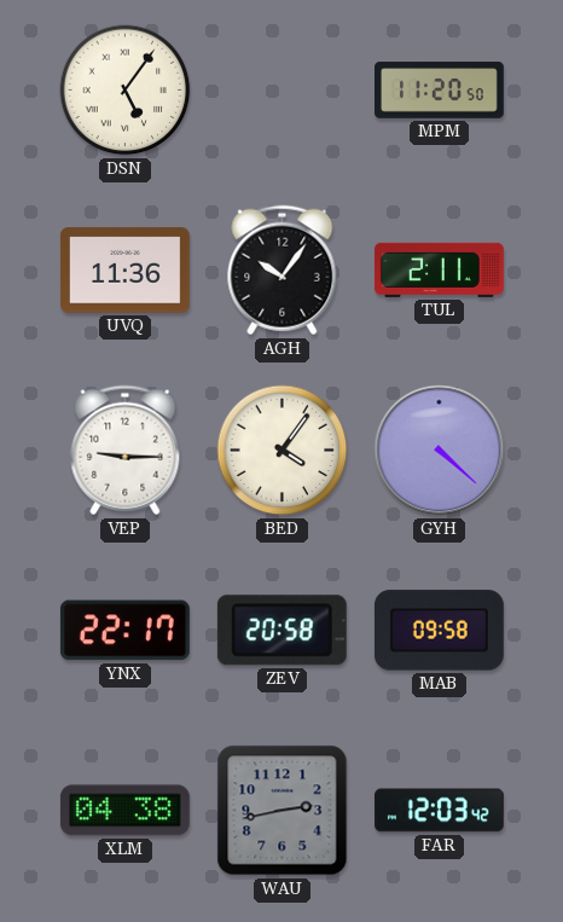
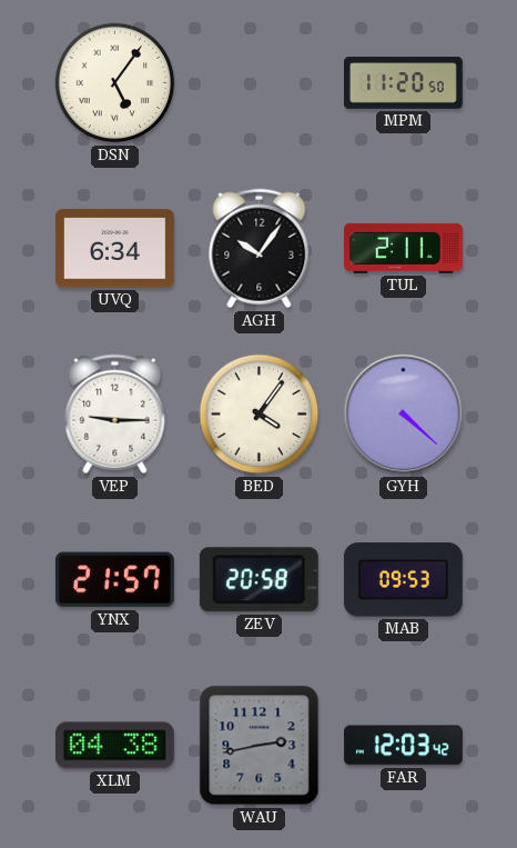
UVQ: 11:36 -> 6:34
YNX: 22:17 -> 21:57
MAB: 09:58 -> 09:53
